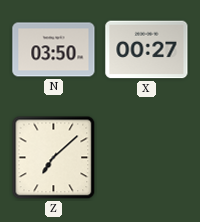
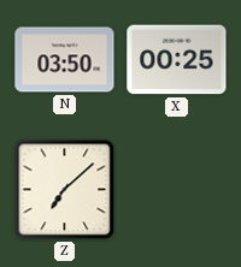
X: 00:27 -> 00:25
